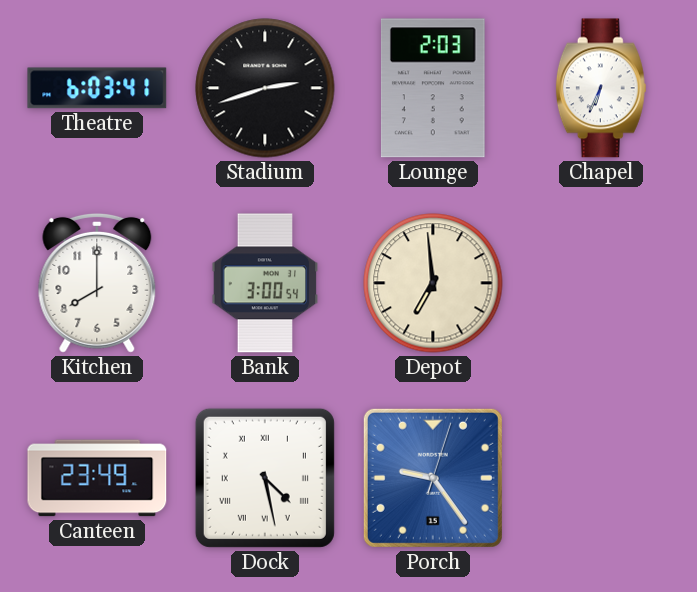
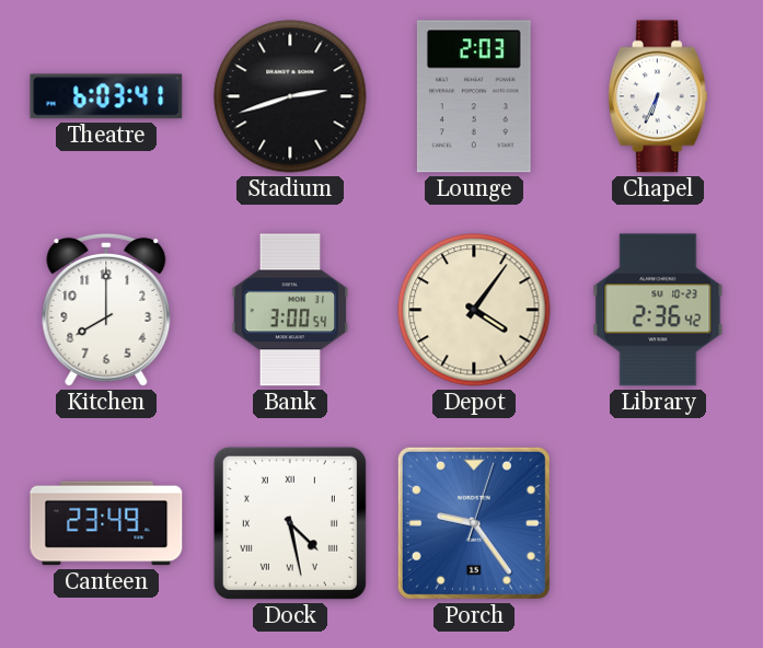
Depot: 6:59 -> 4:06
Library: none -> 2:36
